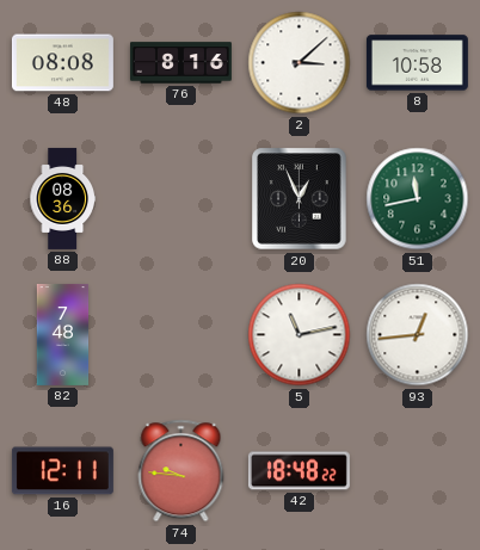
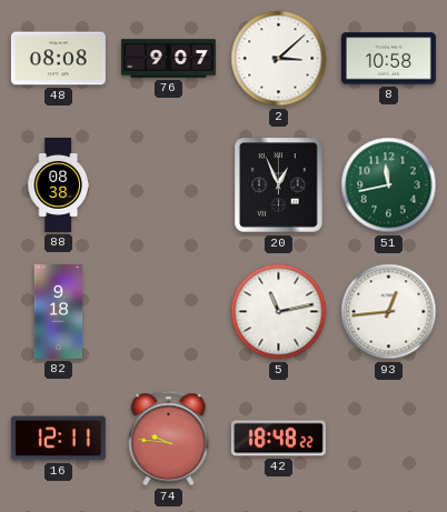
76: 8:16 -> 9:07
88: 08:36 -> 08:38
82: 7:48 -> 9:18
